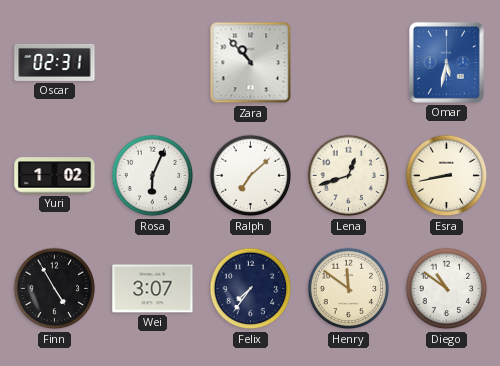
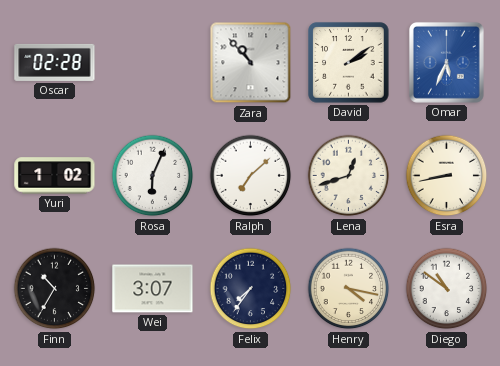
Oscar: 02:31 -> 02:28
David: none -> 2:09
Omar: 5:32 -> 5:34
Finn: 4:55 -> 10:35
Henry: 11:51 -> 4:17
